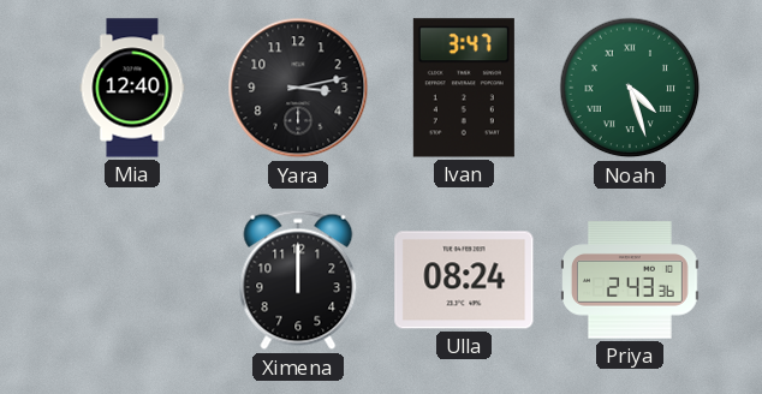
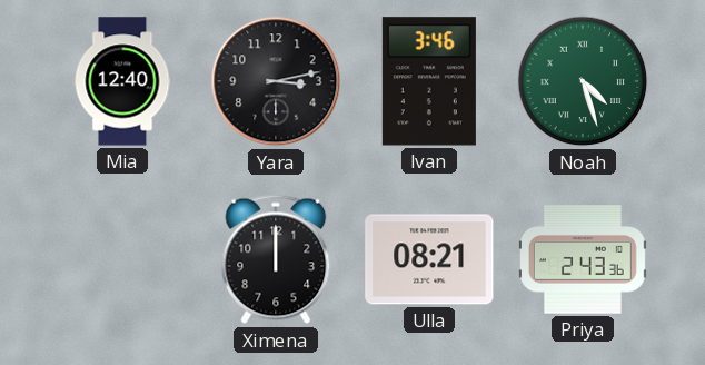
Ivan: 3:47 -> 3:46
Ulla: 08:24 -> 08:21
